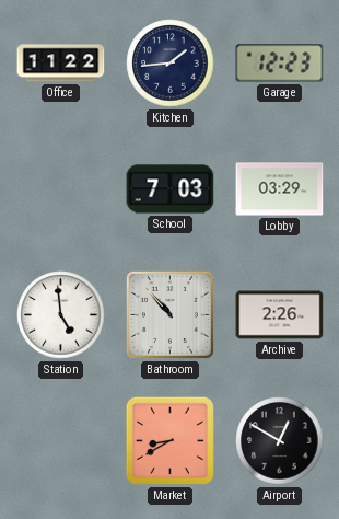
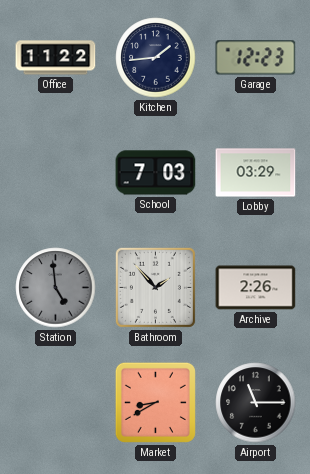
Station dial: white -> grey
Bathroom: 10:53 -> 1:53
Airport: 12:50 -> 11:15
